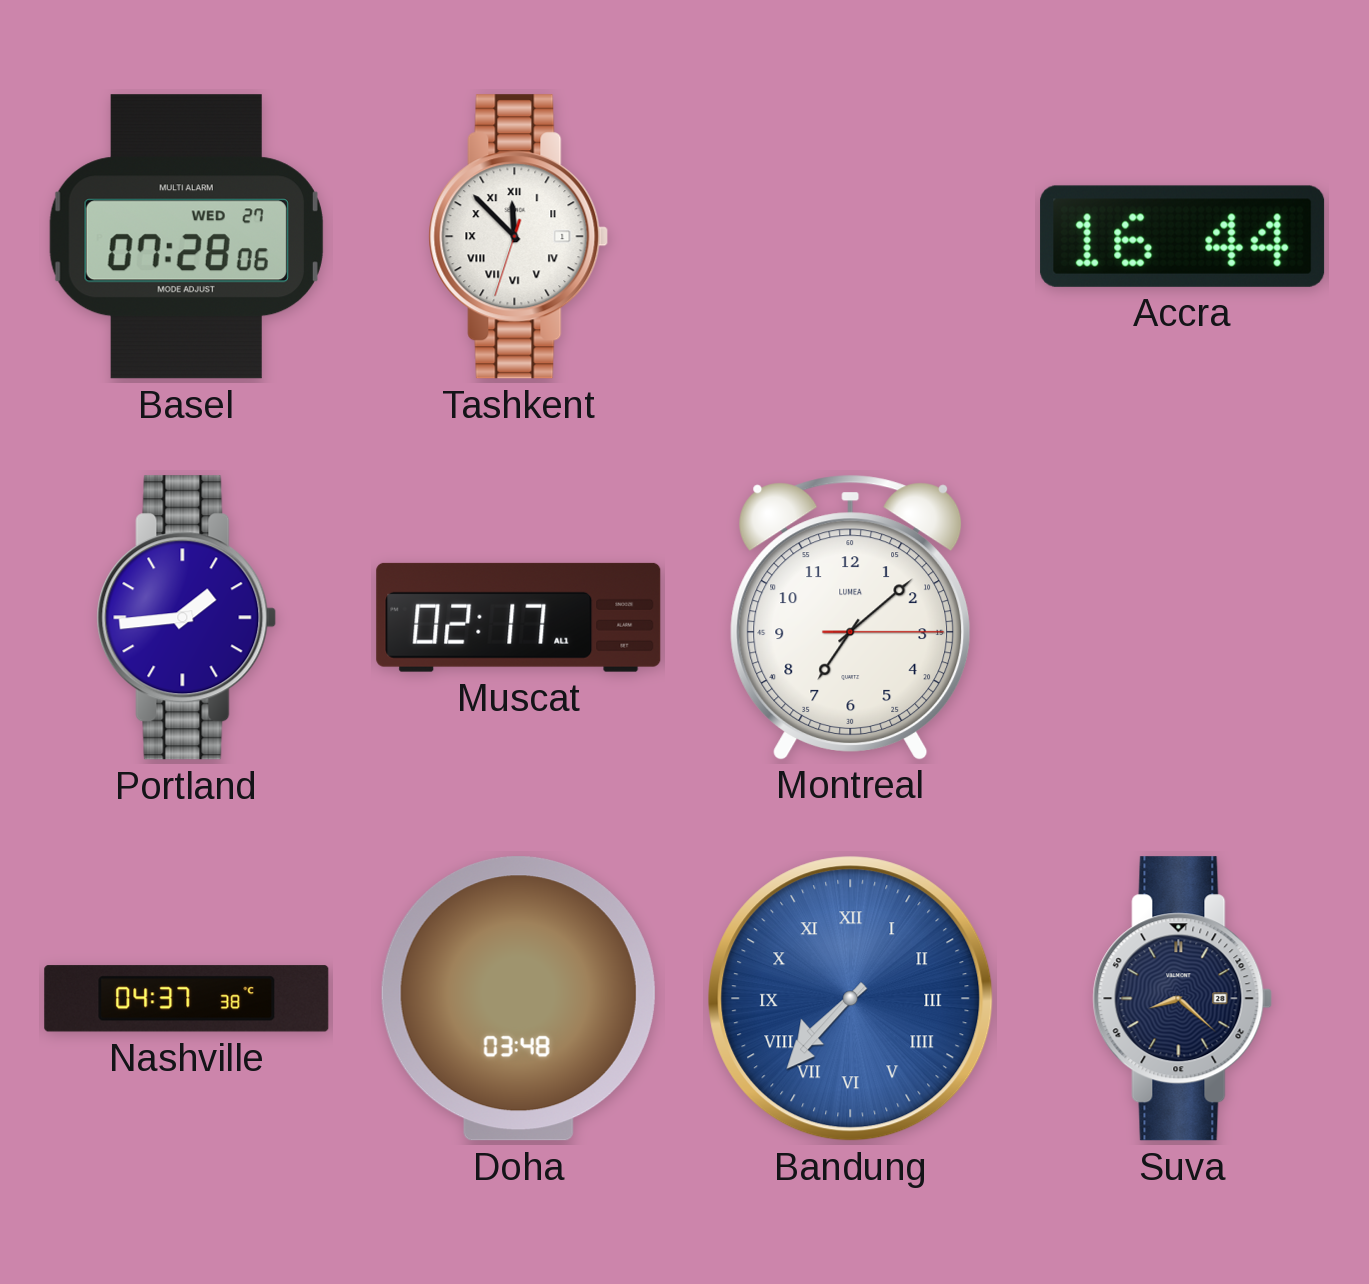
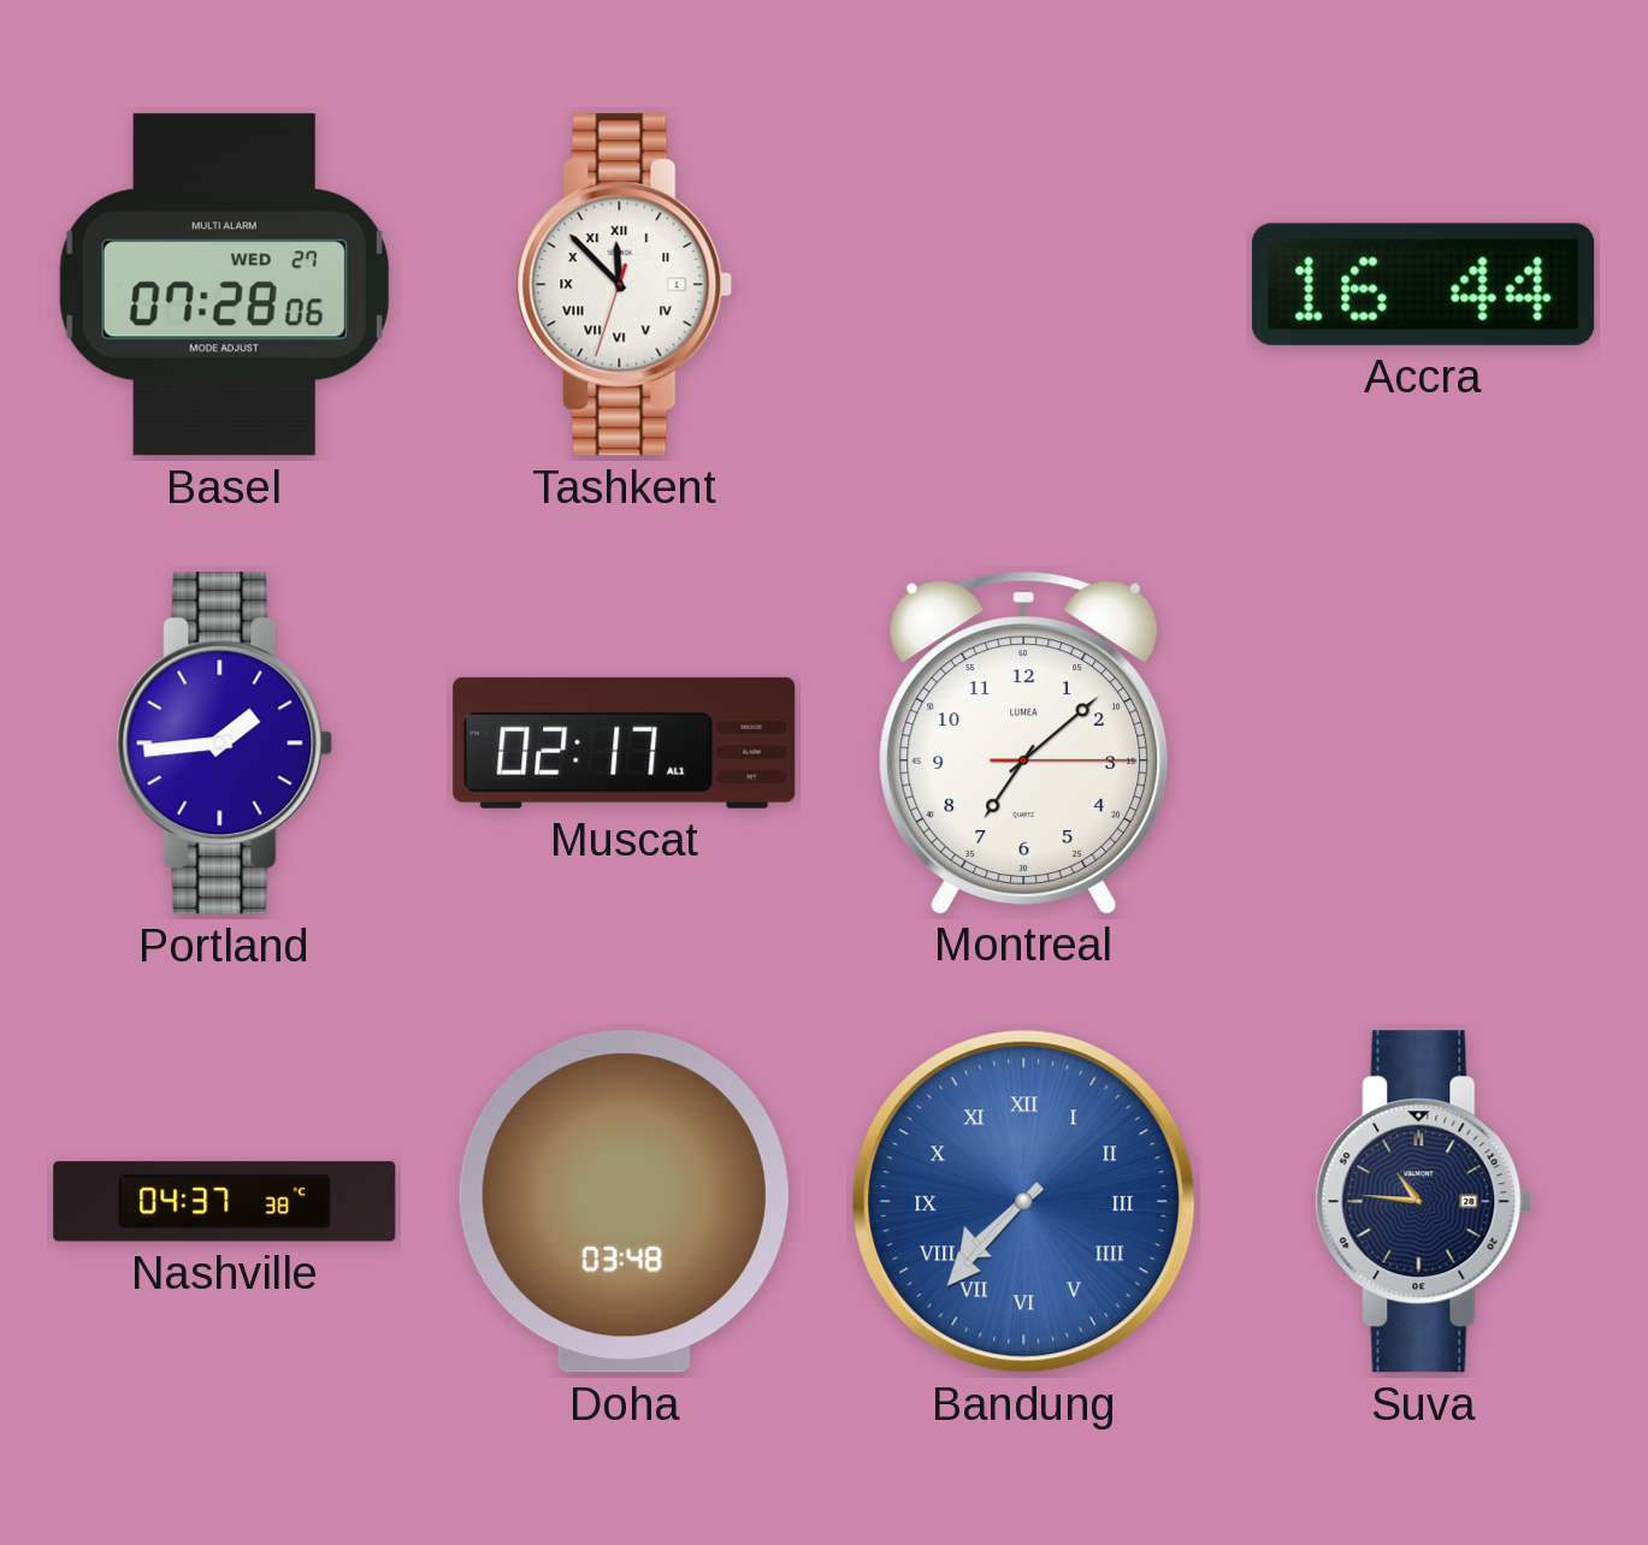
Suva: 8:22 -> 10:46
